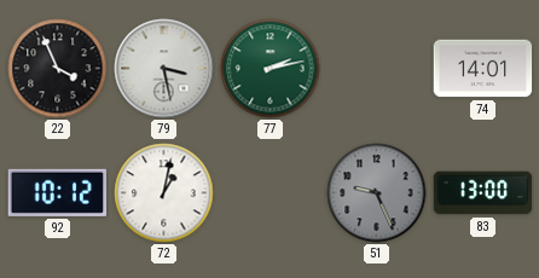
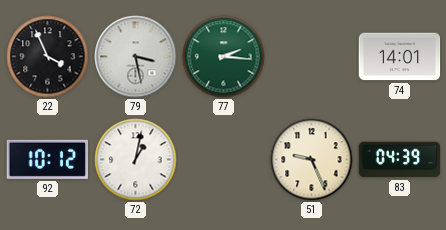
77: 2:13 -> 2:16
51 dial: grey -> cream
83: 13:00 -> 04:39
